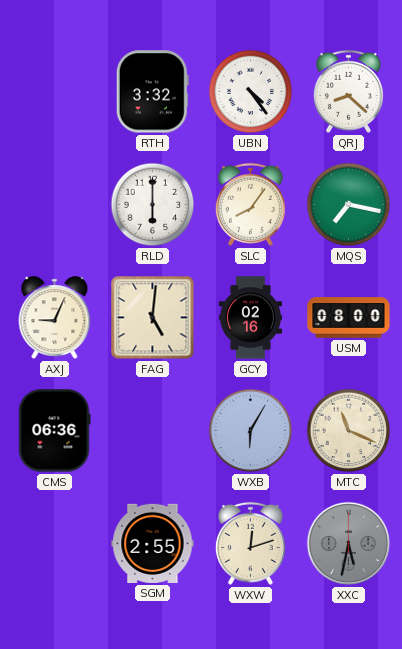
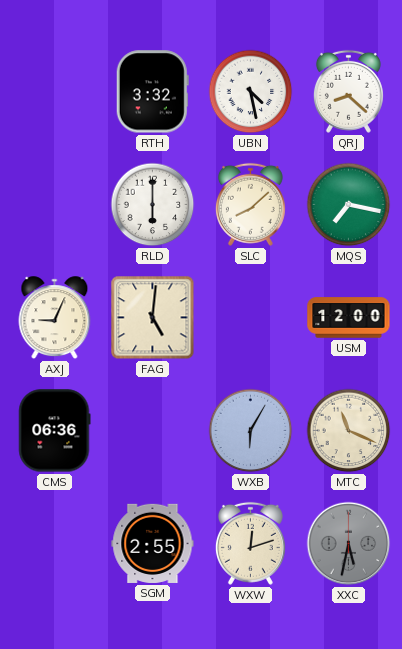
UBN: 4:24 -> 4:28
SLC: 8:06 -> 8:08
GCY: 02:16 -> none
USM: 08:00 -> 12:00
